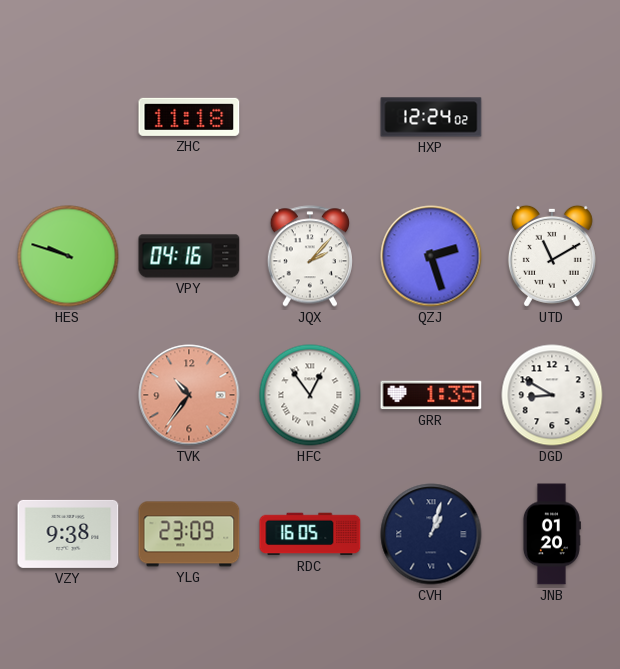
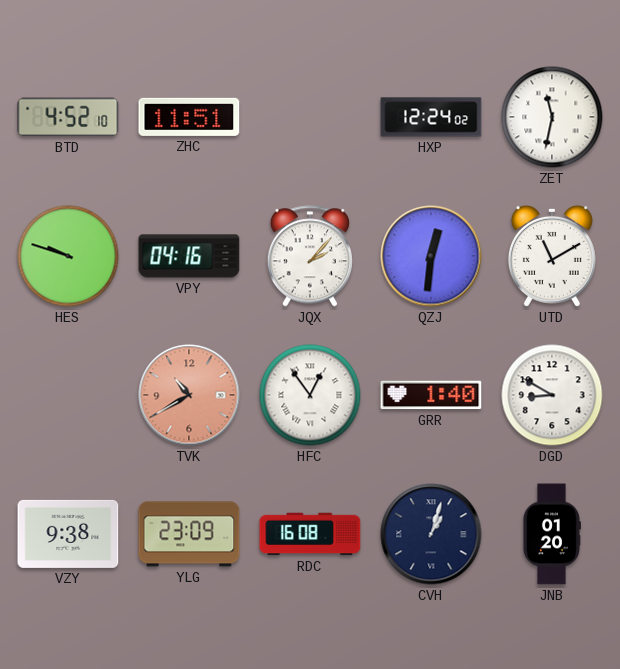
BTD: none -> 4:52
ZHC: 11:18 -> 11:51
ZET: none -> 11:32
QZJ: 2:27 -> 12:31
TVK: 10:36 -> 10:40
GRR: 1:35 -> 1:40
RDC: 16:05 -> 16:08
